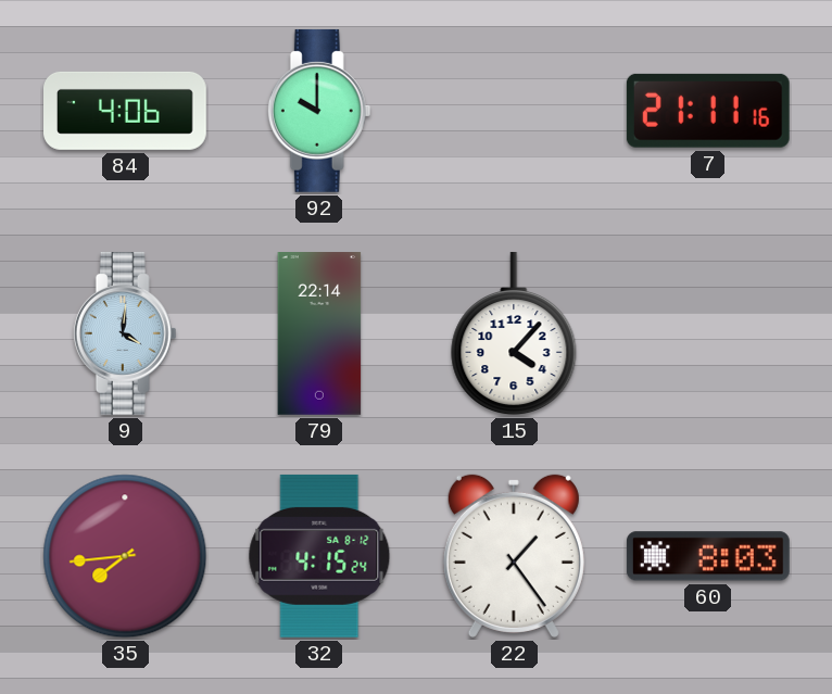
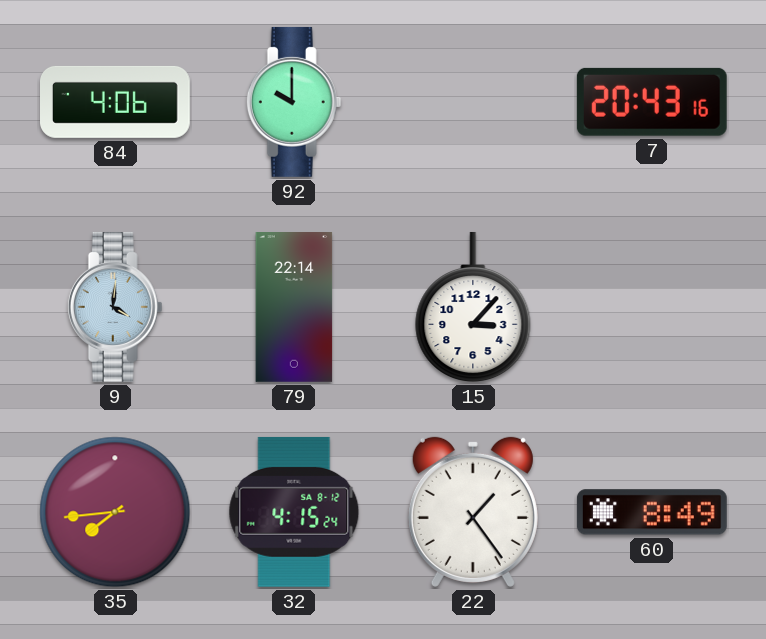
7: 21:11 -> 20:43
15: 4:07 -> 3:07
60: 8:03 -> 8:49
